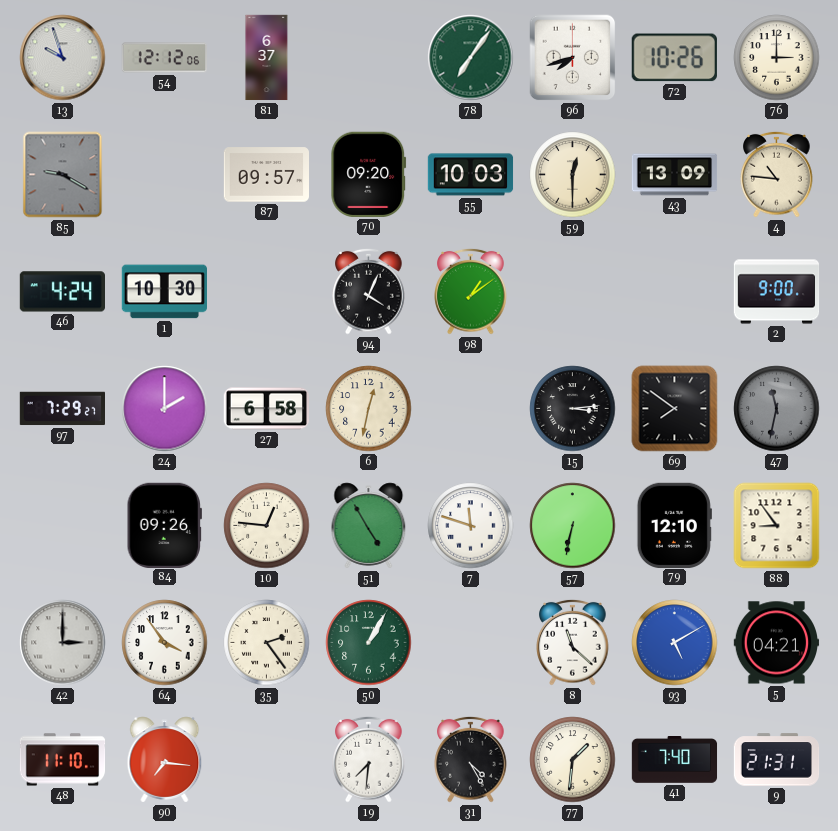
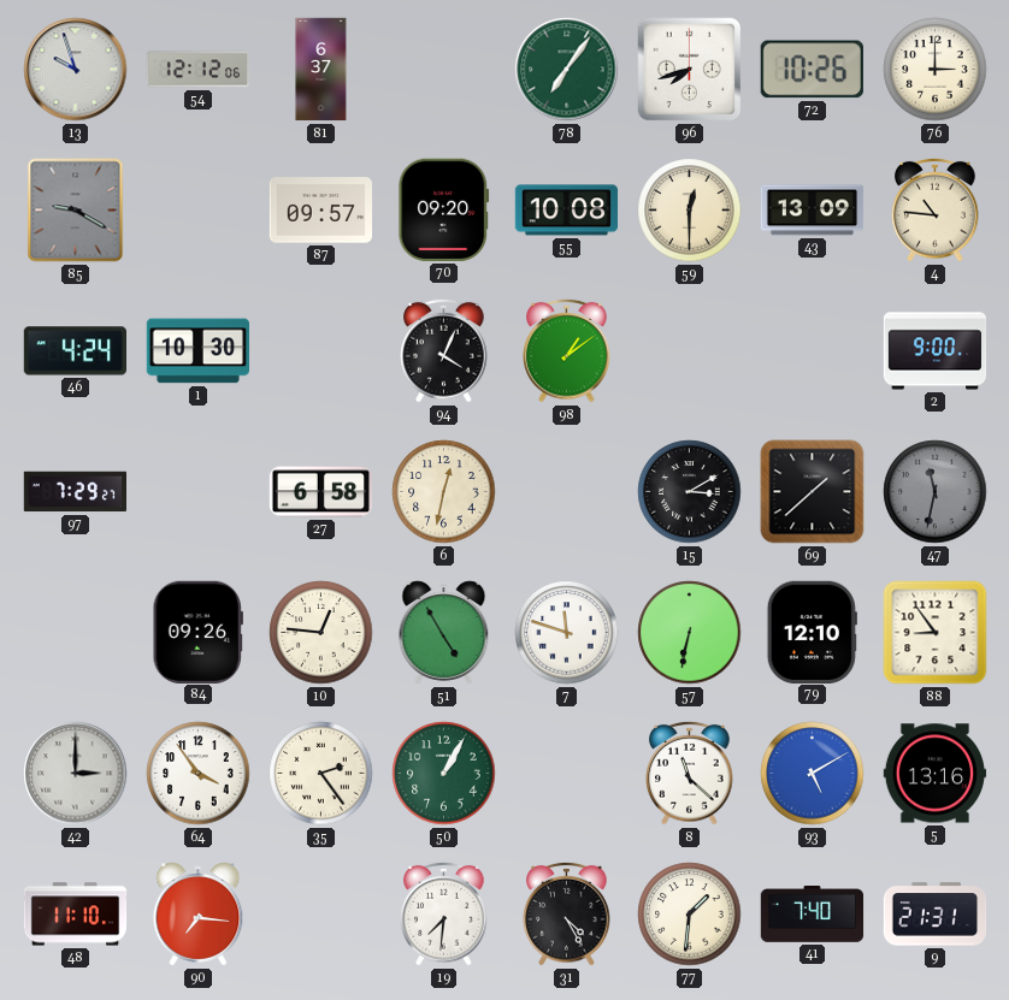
55: 10:03 -> 10:08
24: 2:00 -> none
15: 3:14 -> 3:10
69: 7:51 -> 1:38
5: 04:21 -> 13:16
